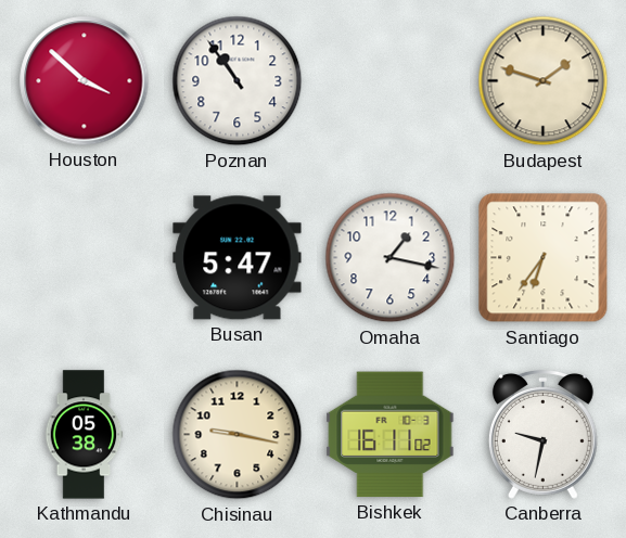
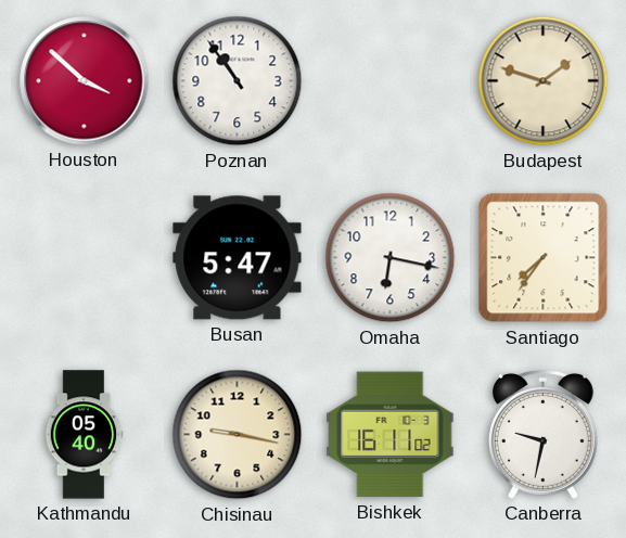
Omaha: 1:17 -> 6:17
Santiago: 6:36 -> 7:36
Kathmandu: 05:38 -> 05:40
